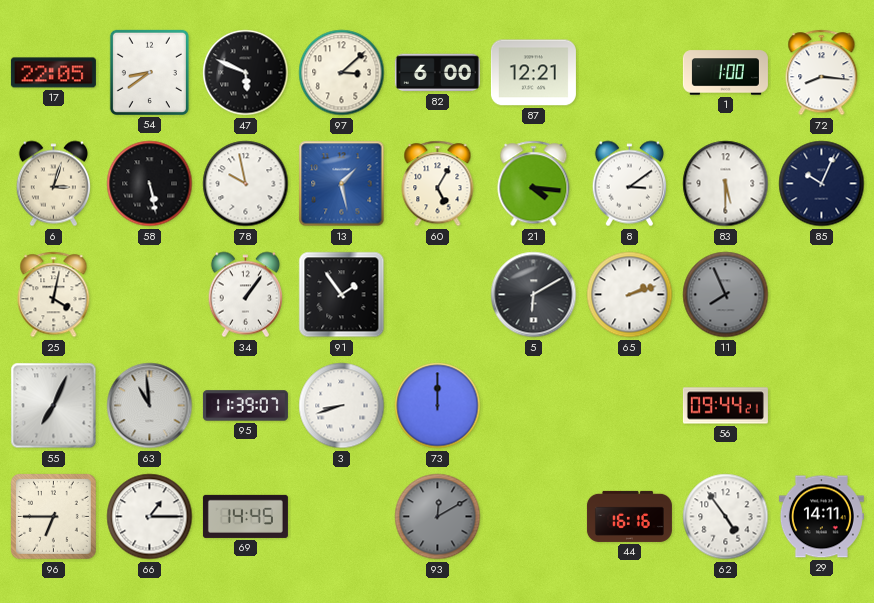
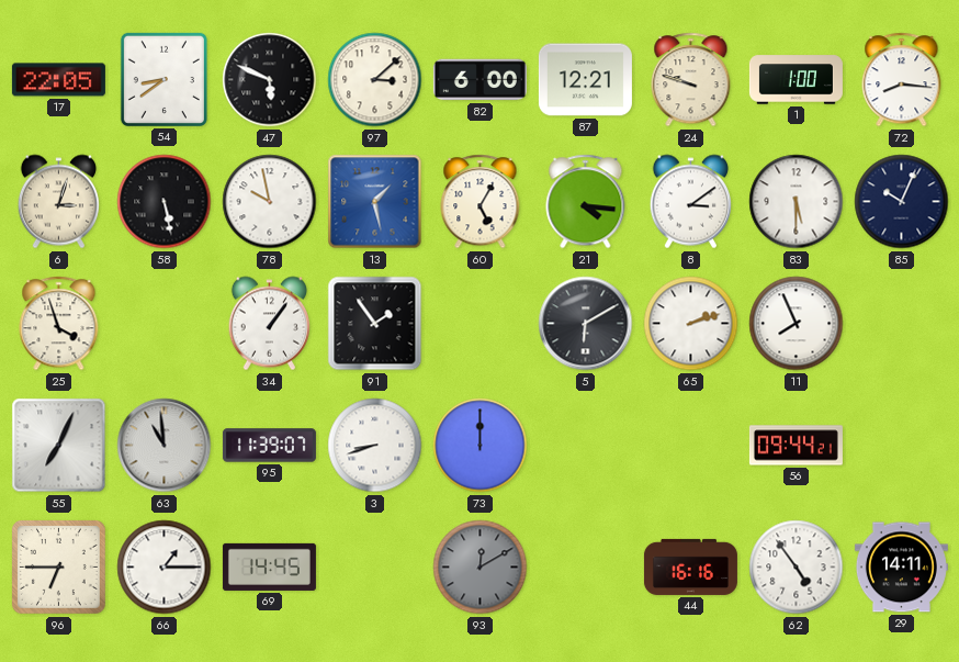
24: none -> 9:48
25: 4:02 -> 3:57
11 dial: grey -> white
